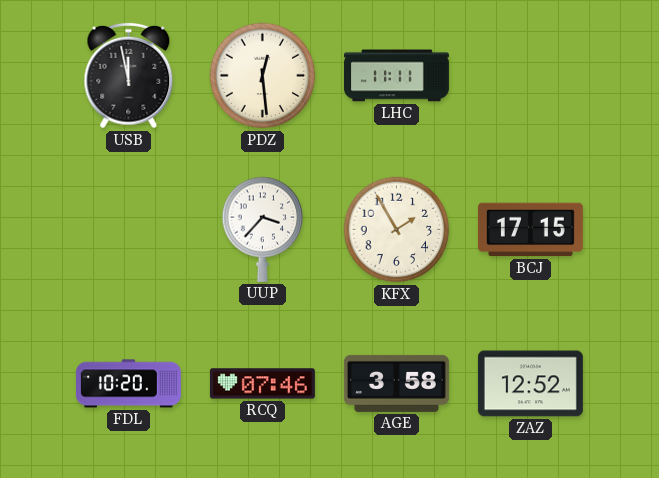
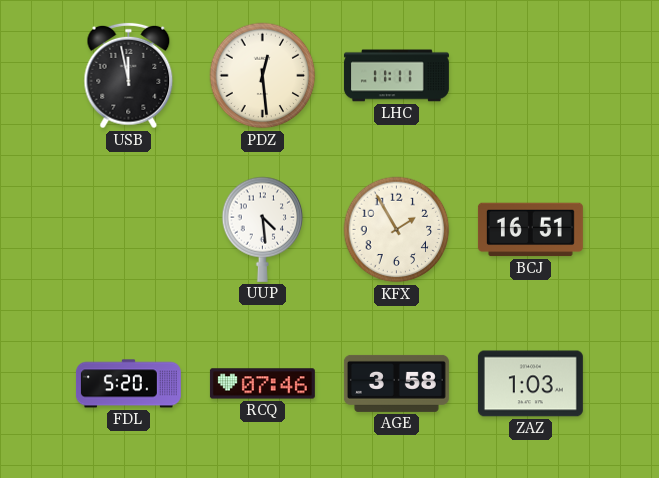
UUP: 3:37 -> 4:29
BCJ: 17:15 -> 16:51
FDL: 10:20 -> 5:20
ZAZ: 12:52 -> 1:03
